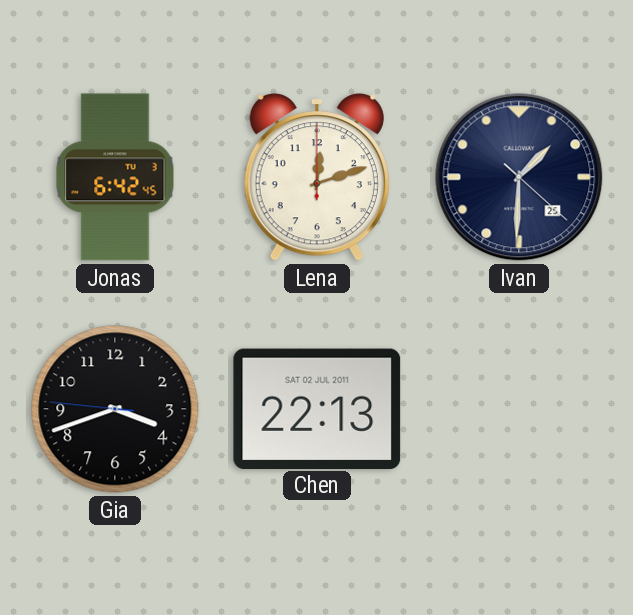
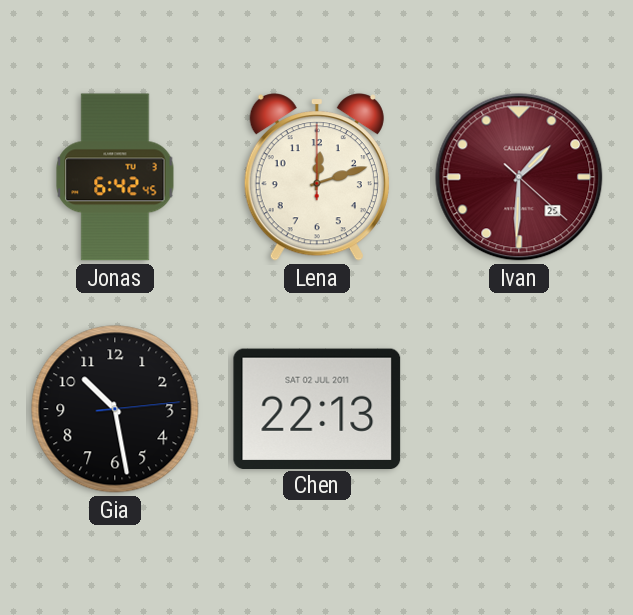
Ivan dial: navy -> burgundy
Gia: 3:41 -> 10:28
